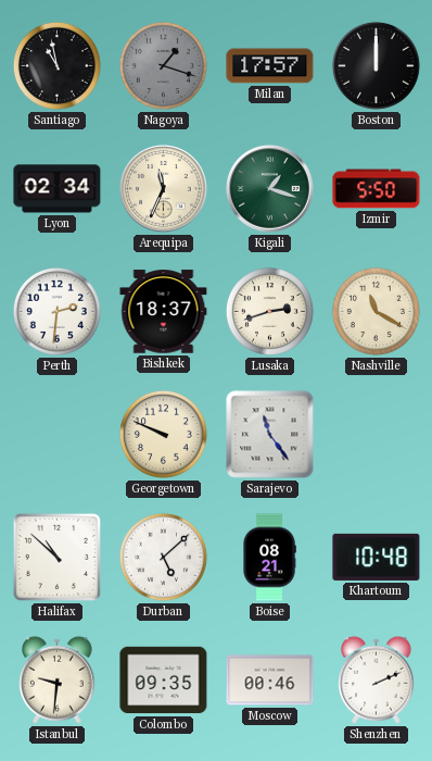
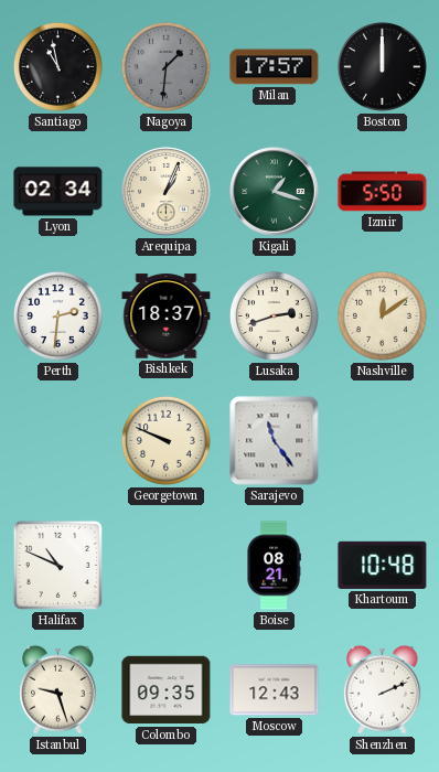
Nagoya: 1:18 -> 1:31
Arequipa: 11:34 -> 1:04
Nashville: 11:20 -> 12:09
Halifax: 10:52 -> 10:49
Durban: 5:08 -> none
Istanbul: 9:31 -> 9:27
Moscow: 00:46 -> 12:43
